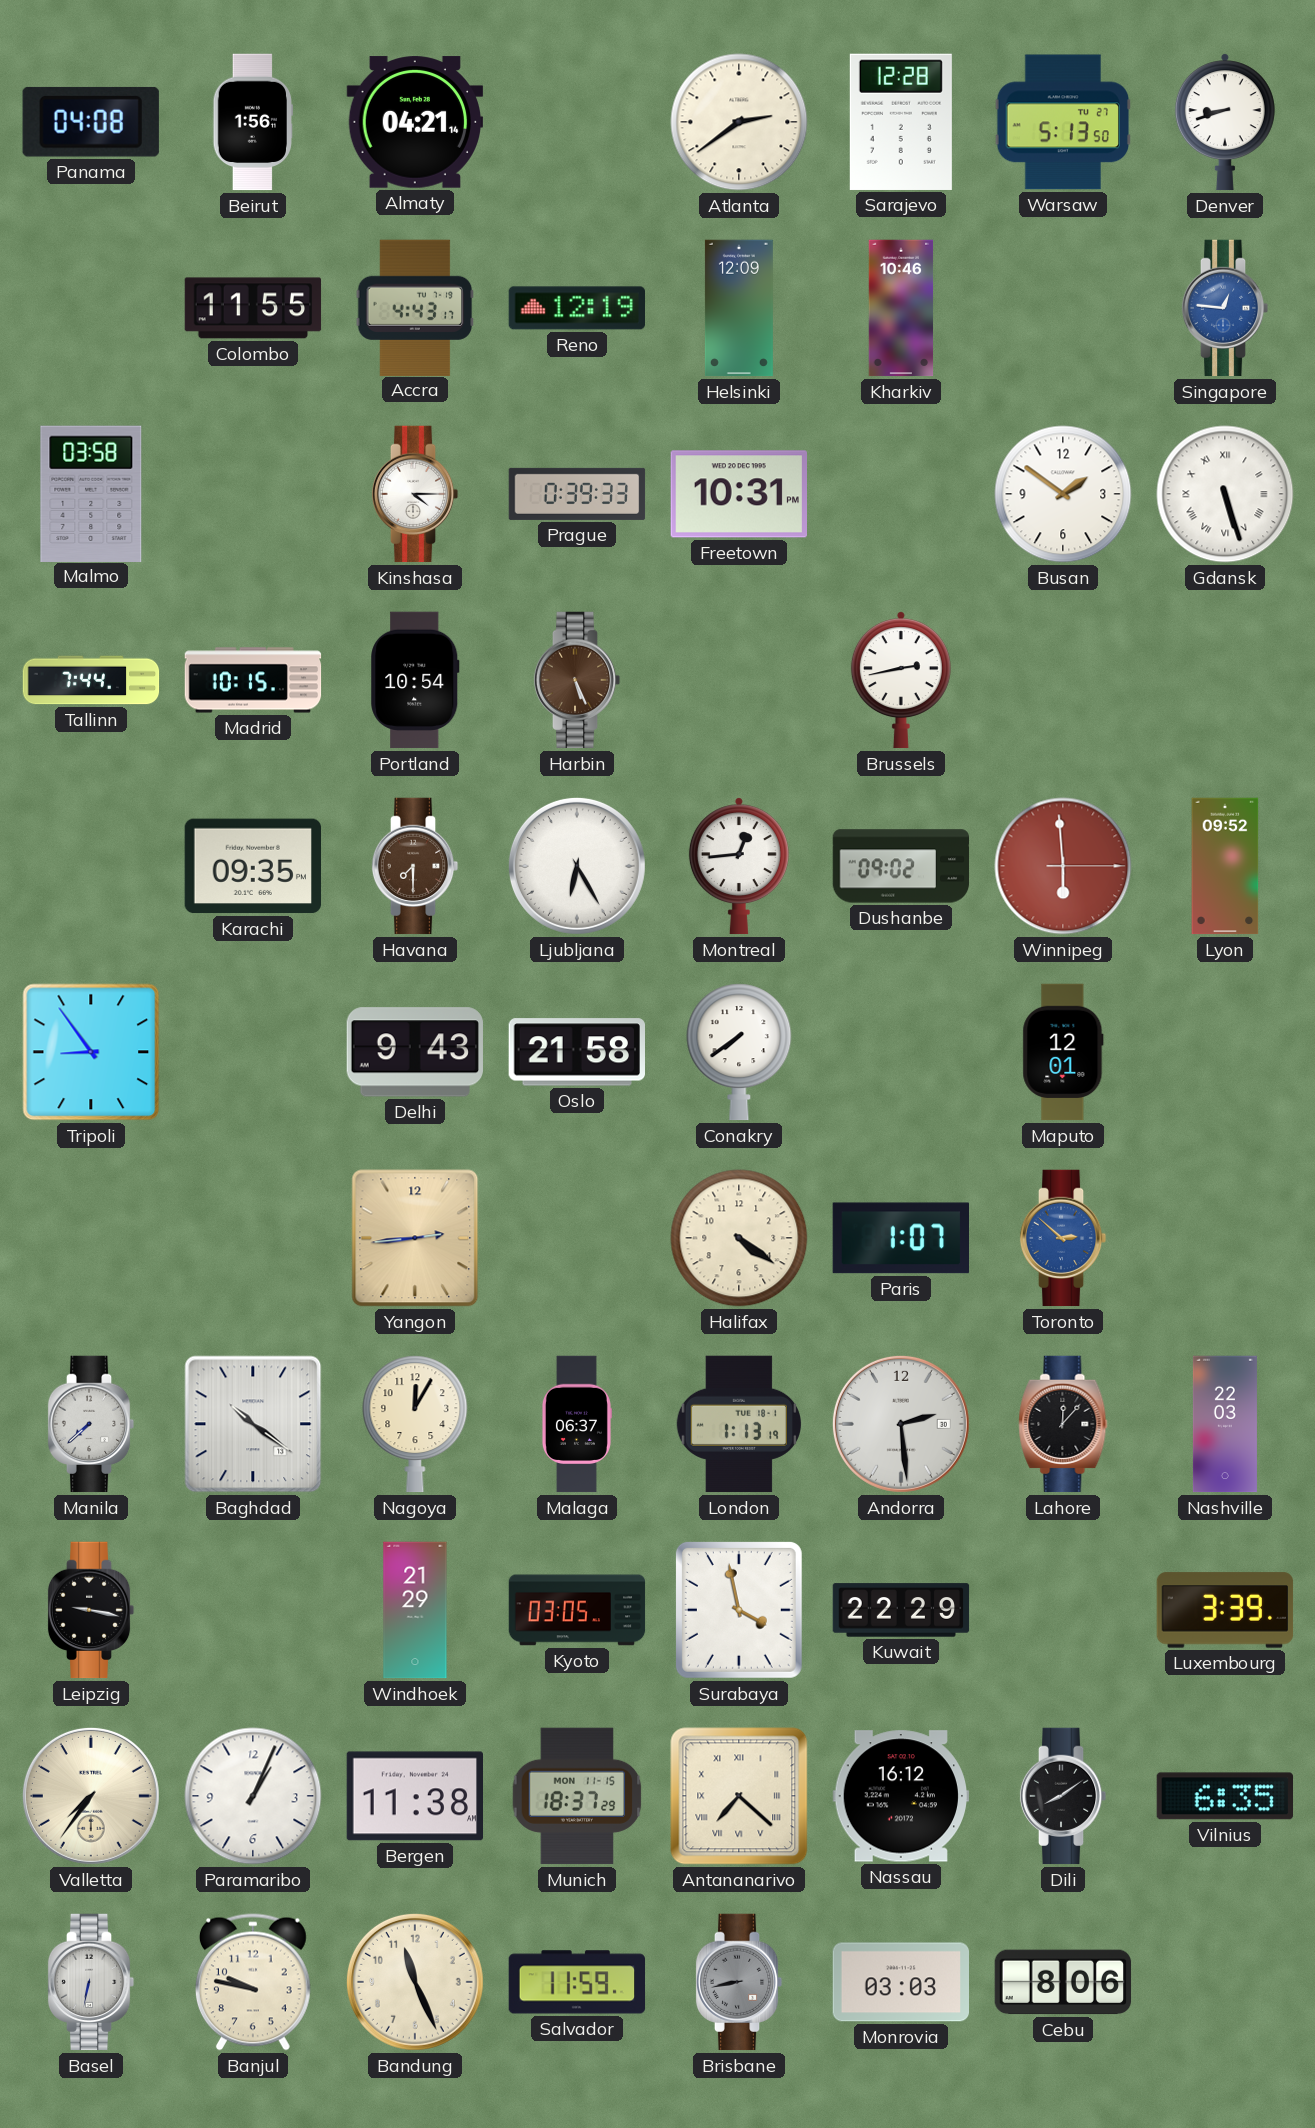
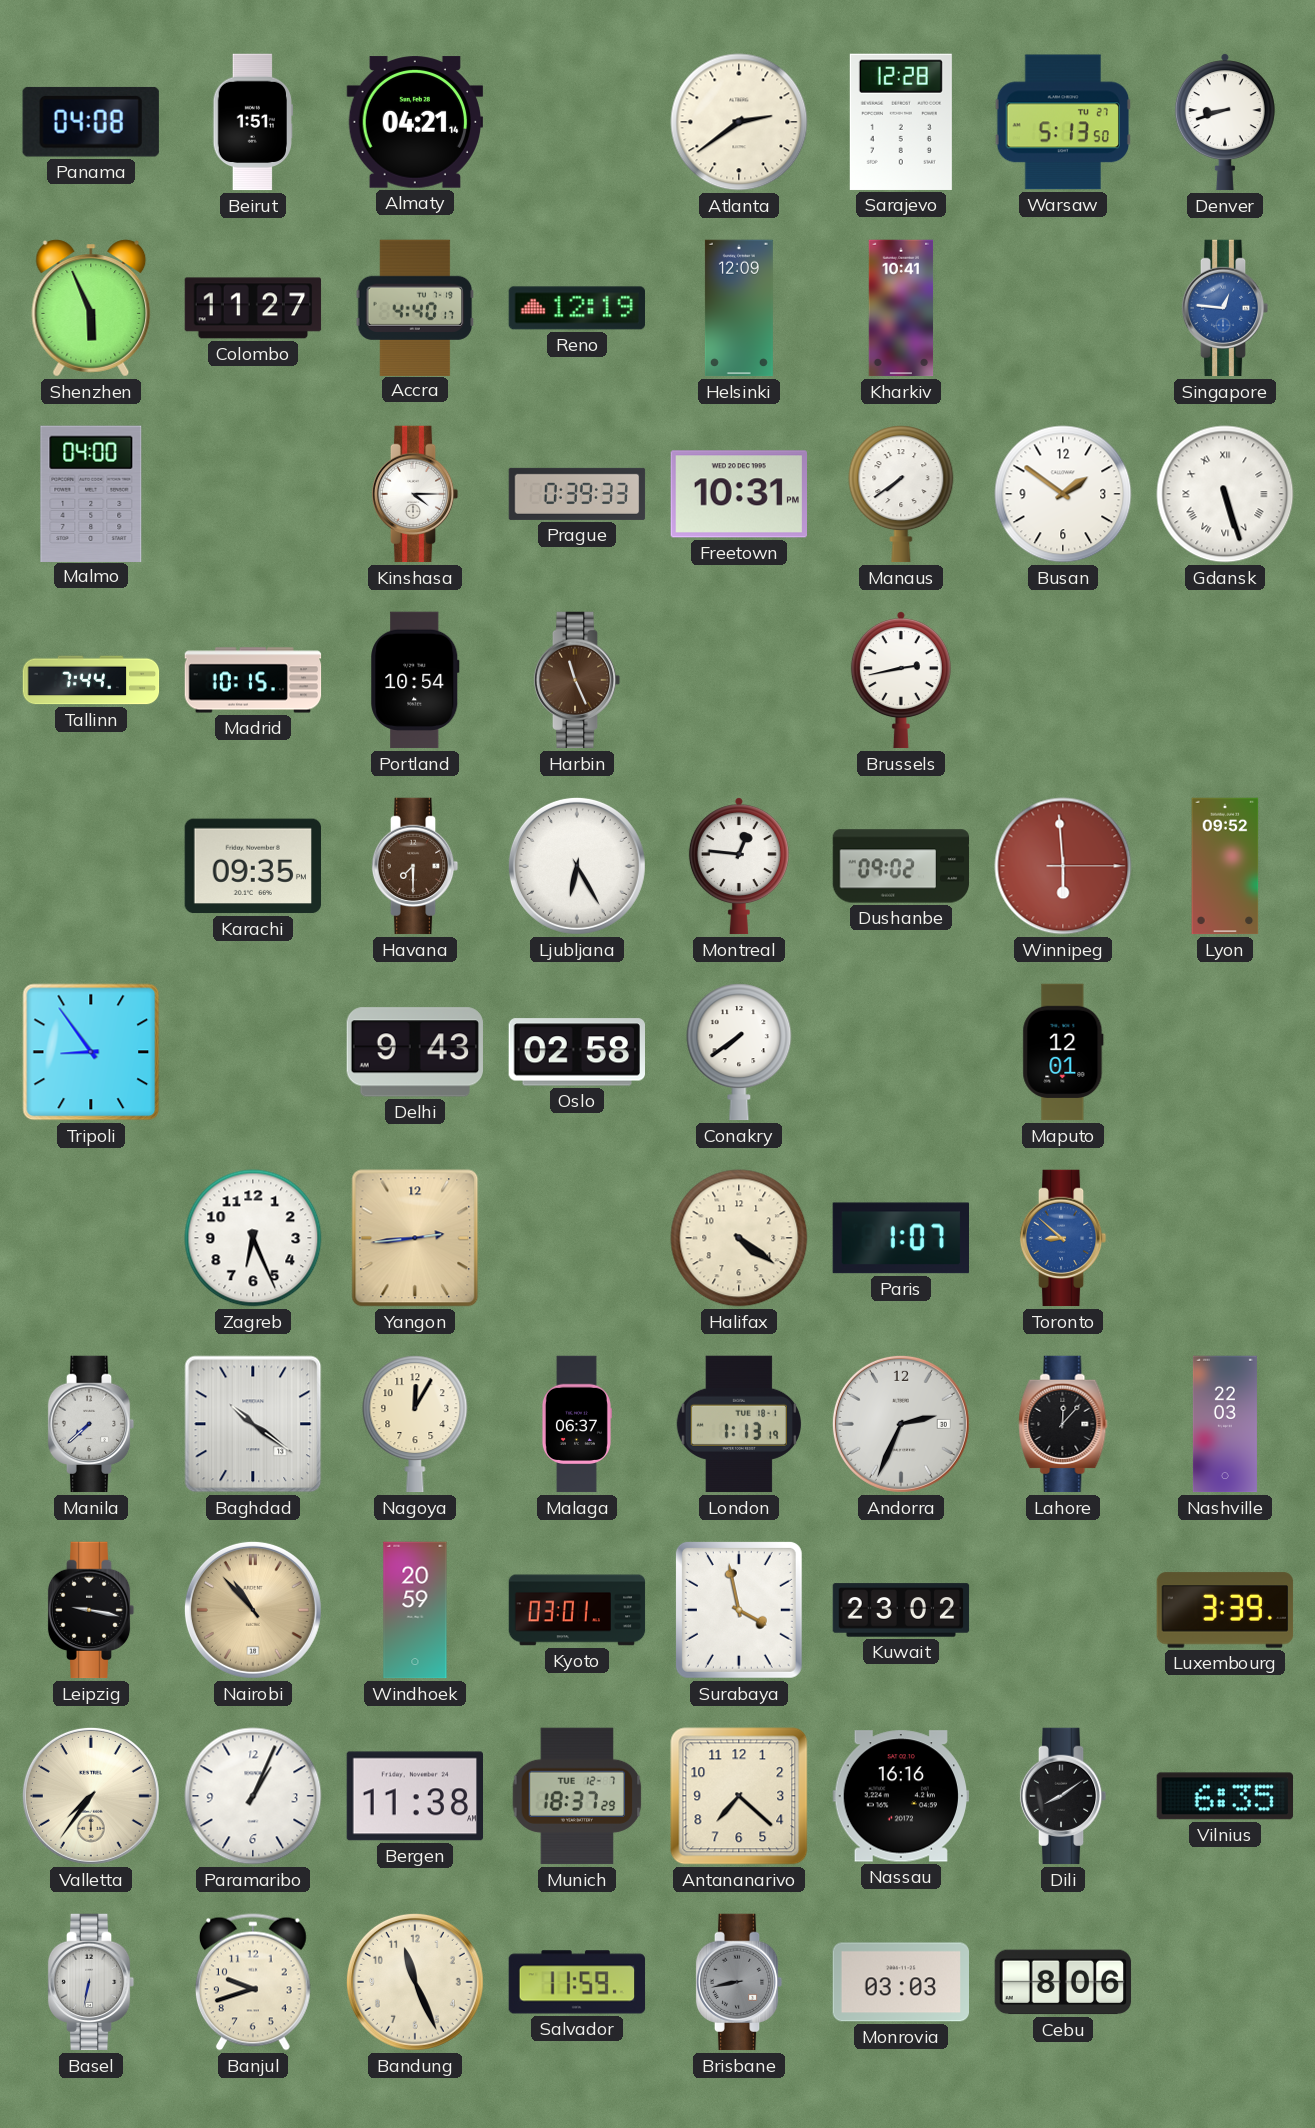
Beirut: 1:56 -> 1:51
Shenzhen: none -> 5:56
Colombo: 11:55 -> 11:27
Accra: 4:43 -> 4:40
Kharkiv: 10:46 -> 10:41
Malmo: 03:58 -> 04:00
Manaus: none -> 7:39
Harbin: 5:26 -> 11:26
Montreal: 12:44 -> 12:46
Oslo: 21:58 -> 02:58
Zagreb: none -> 6:26
Toronto: 2:52 -> 8:52
Andorra: 2:29 -> 2:34
Nairobi: none -> 10:53
Windhoek: 21:29 -> 20:59
Kyoto: 03:05 -> 03:01
Kuwait: 22:29 -> 23:02
Munich date: MON 11-15 -> TUE 12-7
Antananarivo numerals: Roman -> Arabic
Nassau: 16:12 -> 16:16
Banjul: 9:47 -> 9:42
